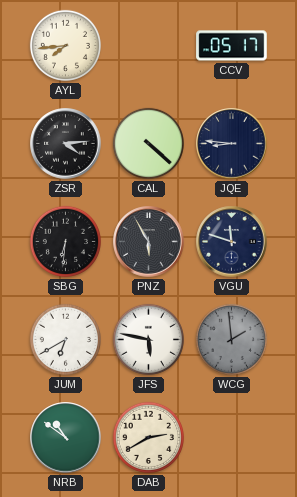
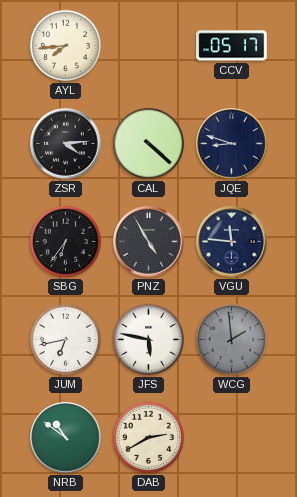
JQE: 8:46 -> 8:48
SBG: 6:31 -> 6:36
PNZ: 5:55 -> 4:55
VGU: 11:48 -> 11:46
JUM: 6:40 -> 6:43
